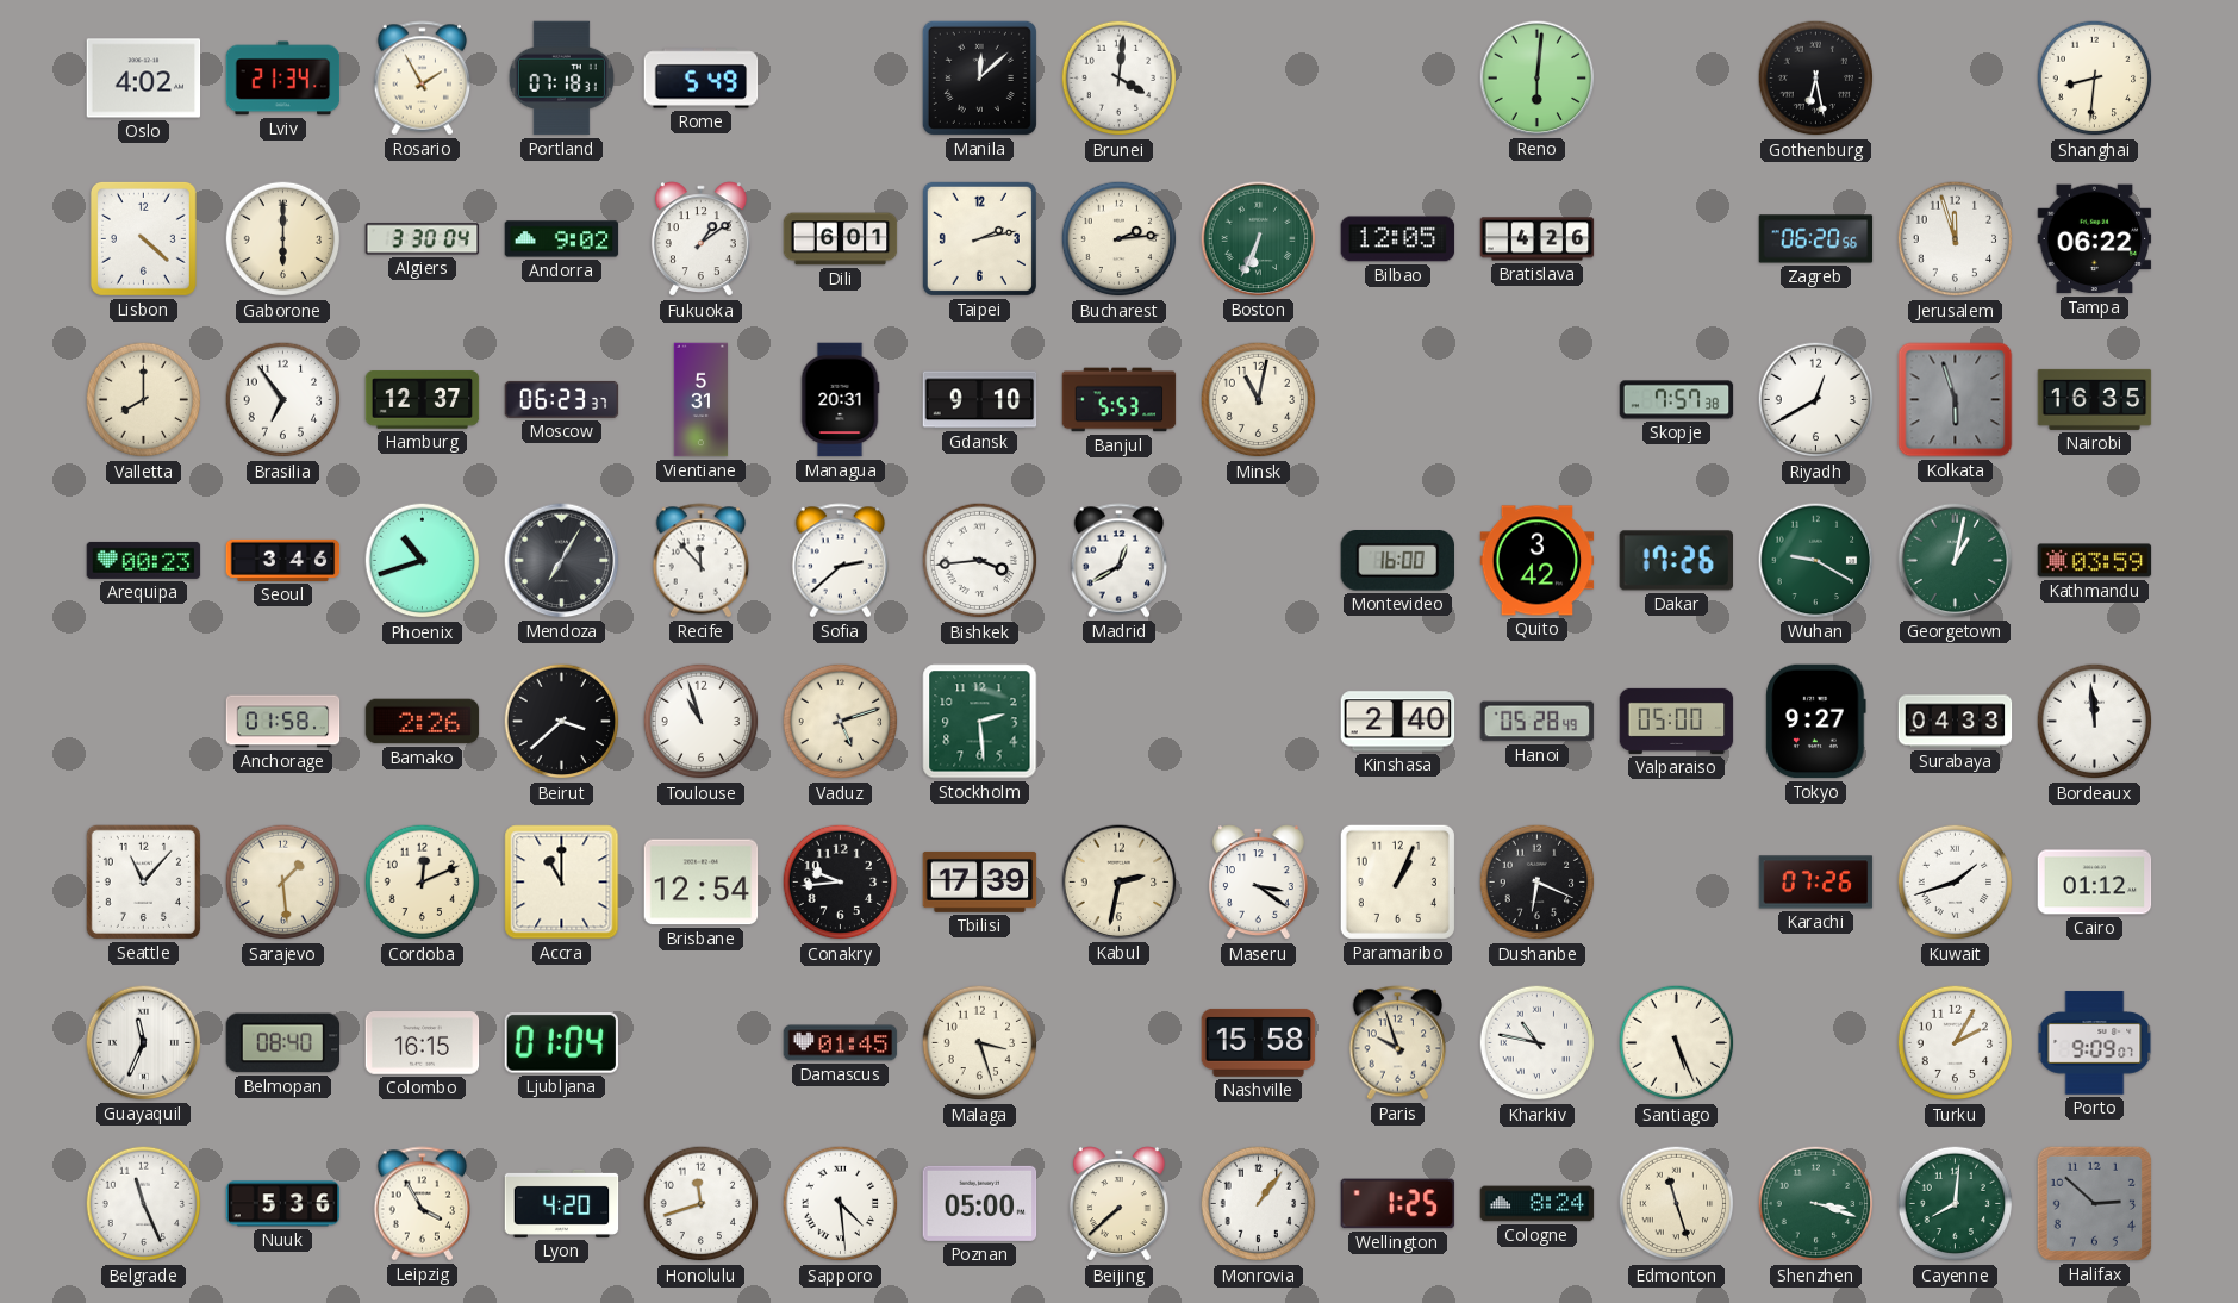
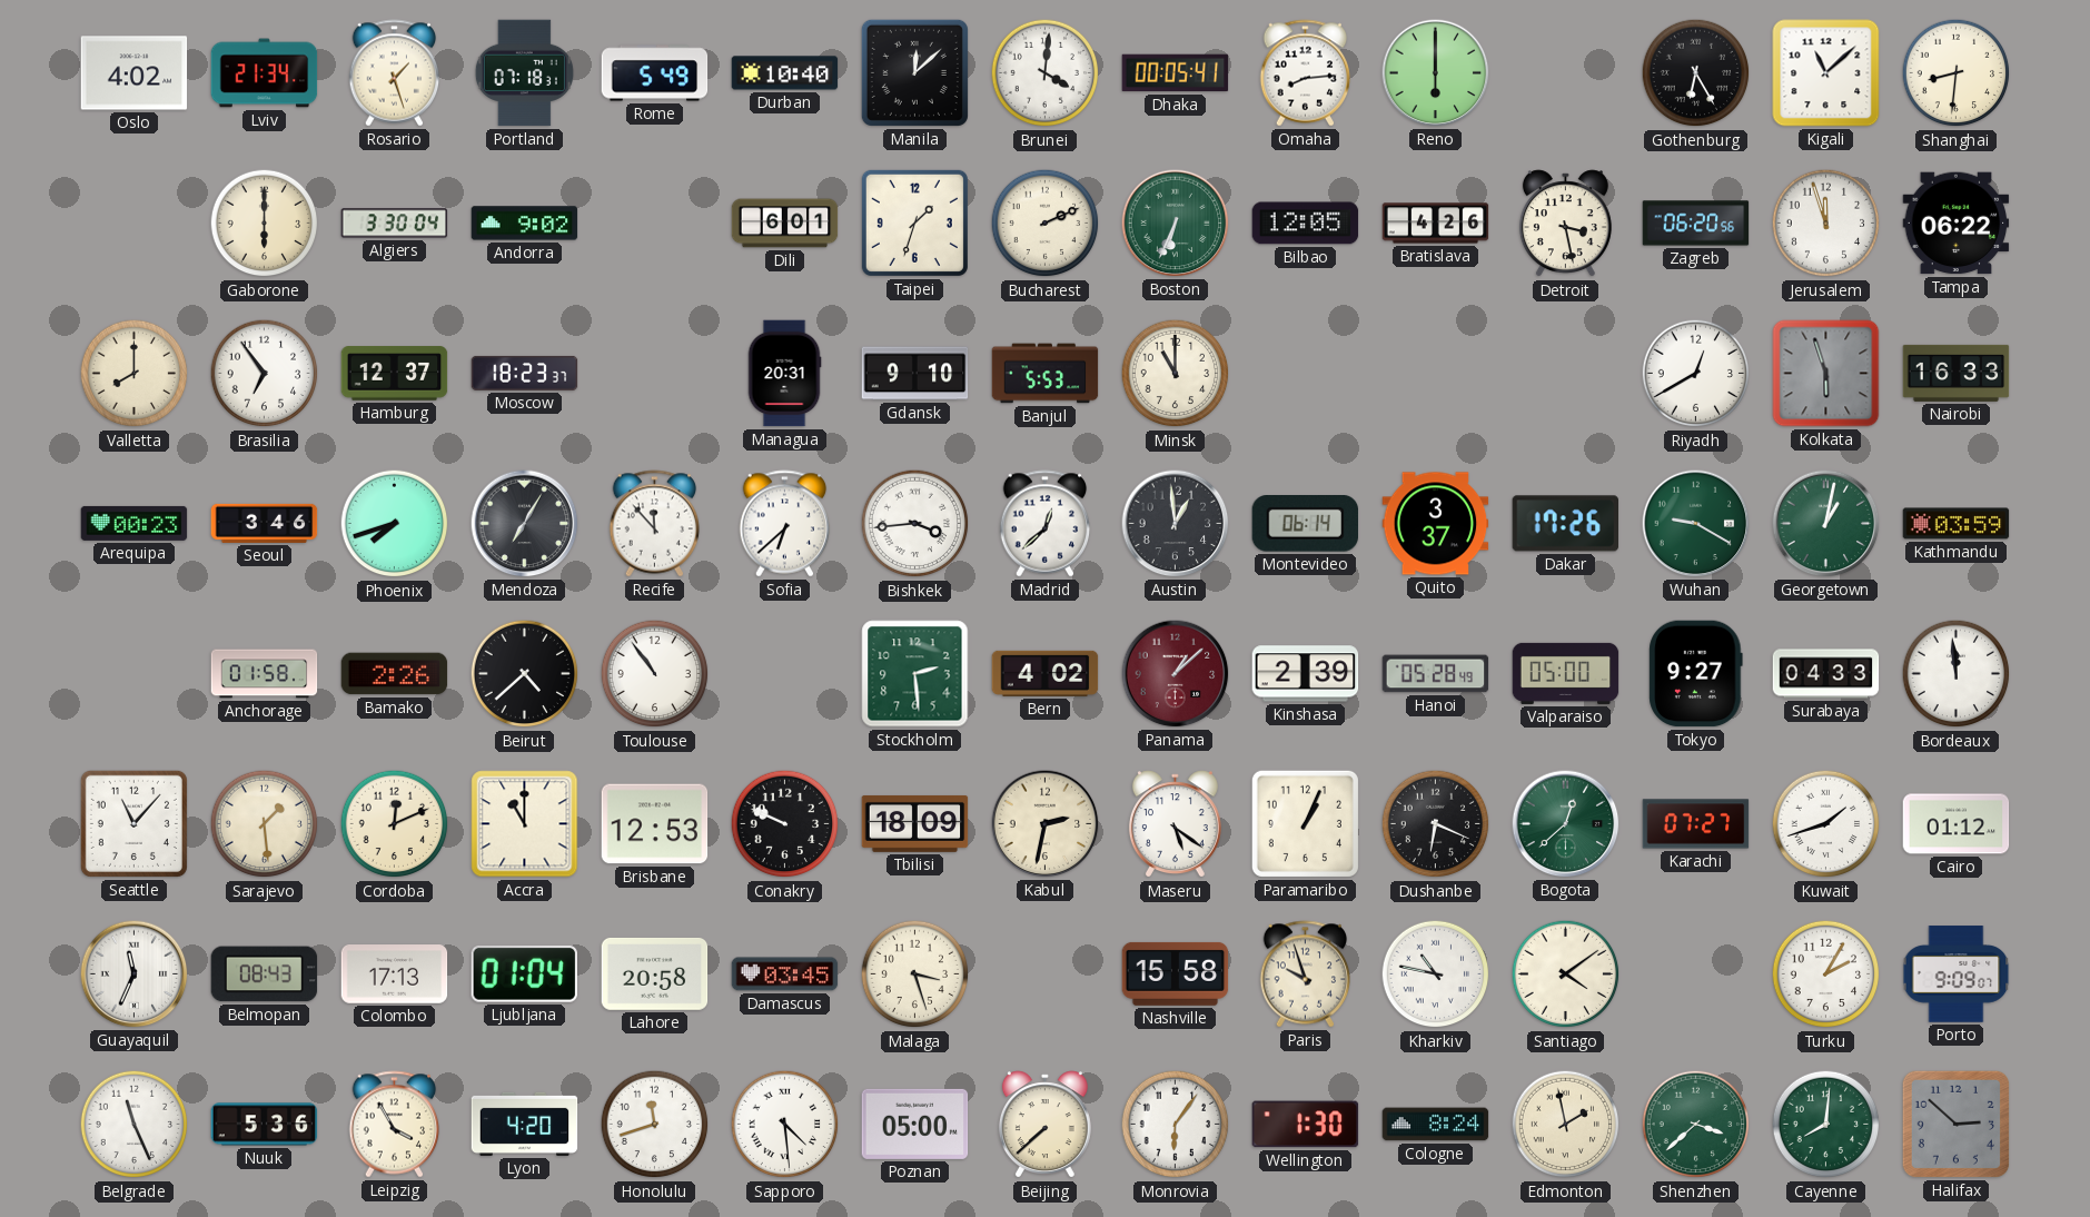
Rosario: 1:55 -> 1:27
Durban: none -> 10:40
Dhaka: none -> 00:05
Omaha: none -> 8:14
Reno: 6:01 -> 6:00
Gothenburg: 6:28 -> 6:25
Kigali: none -> 11:08
Lisbon: 4:22 -> none
Fukuoka: 1:09 -> none
Taipei: 2:13 -> 1:33
Bucharest: 2:14 -> 2:11
Detroit: none -> 3:28
Moscow: 06:23 -> 18:23
Vientiane: 5:31 -> none
Minsk: 11:02 -> 11:00
Skopje: 7:57 -> none
Nairobi: 16:35 -> 16:33
Phoenix: 10:42 -> 7:42
Sofia: 2:38 -> 6:38
Madrid: 12:40 -> 12:38
Austin: none -> 12:59
Montevideo: 16:00 -> 06:14
Quito: 3:42 -> 3:37
Beirut: 3:38 -> 4:38
Toulouse: 10:57 -> 10:54
Vaduz: 5:12 -> none
Bern: none -> 4:02
Panama: none -> 1:08
Kinshasa: 2:40 -> 2:39
Brisbane: 12:54 -> 12:53
Conakry: 9:44 -> 9:49
Tbilisi: 17:39 -> 18:09
Maseru: 3:21 -> 5:21
Bogota: none -> 12:38
Karachi: 07:26 -> 07:27
Belmopan: 08:40 -> 08:43
Colombo: 16:15 -> 17:13
Lahore: none -> 20:58
Damascus: 01:45 -> 03:45
Santiago: 5:26 -> 4:09
Monrovia: 1:06 -> 6:06
Wellington: 1:25 -> 1:30
Edmonton: 11:27 -> 1:58
Shenzhen: 3:18 -> 3:38
